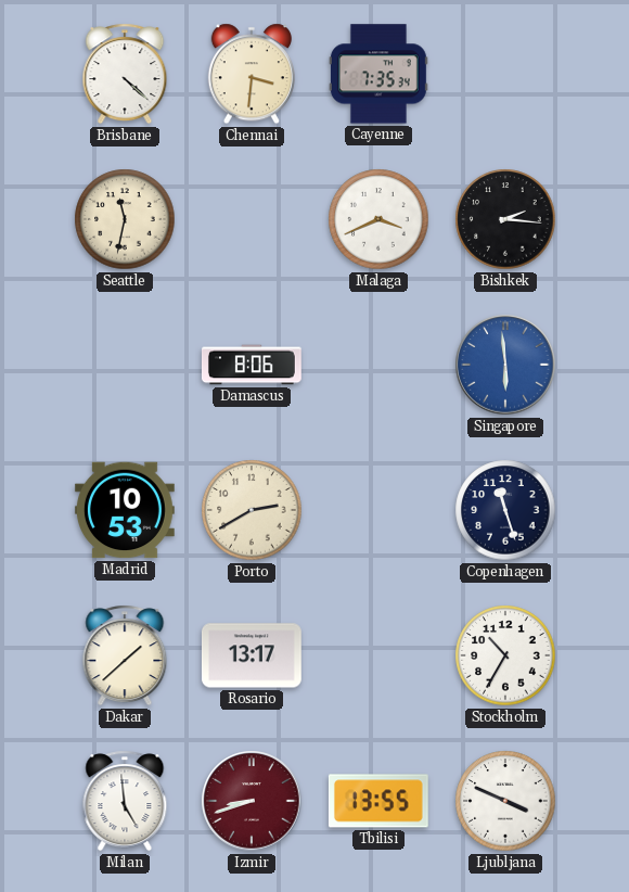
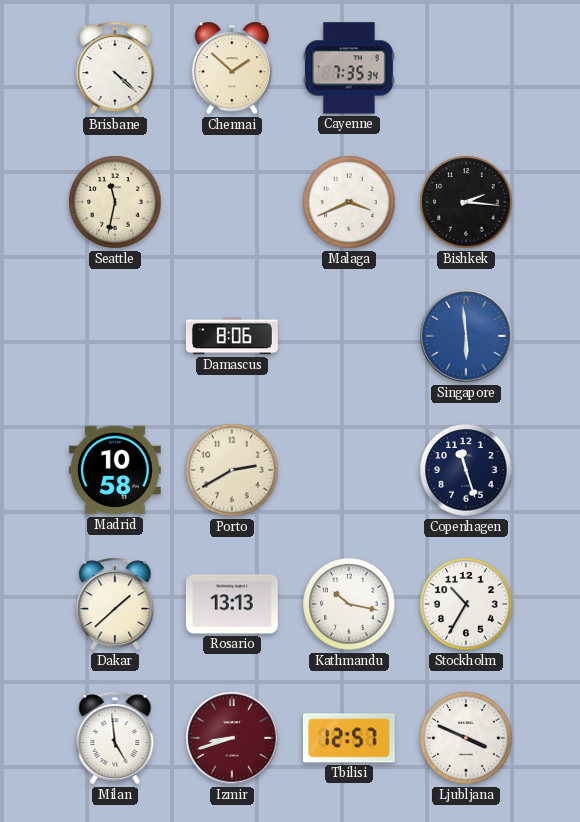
Chennai: 3:31 -> 1:52
Madrid: 10:53 -> 10:58
Rosario: 13:17 -> 13:13
Kathmandu: none -> 10:17
Tbilisi: 13:55 -> 12:57
